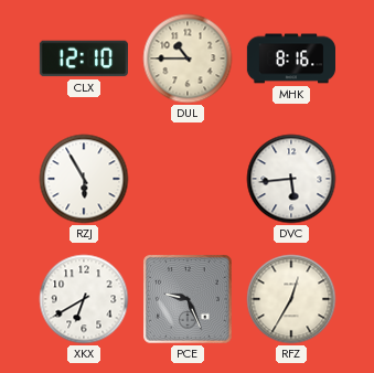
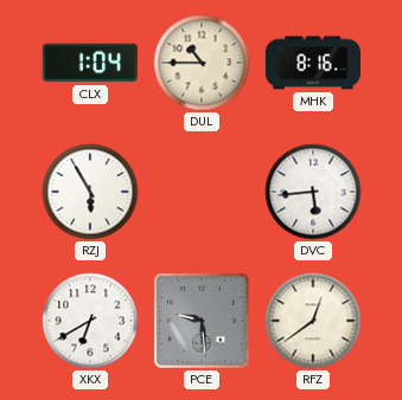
CLX: 12:10 -> 1:04
PCE: 9:26 -> 9:29
RFZ: 12:35 -> 12:39
